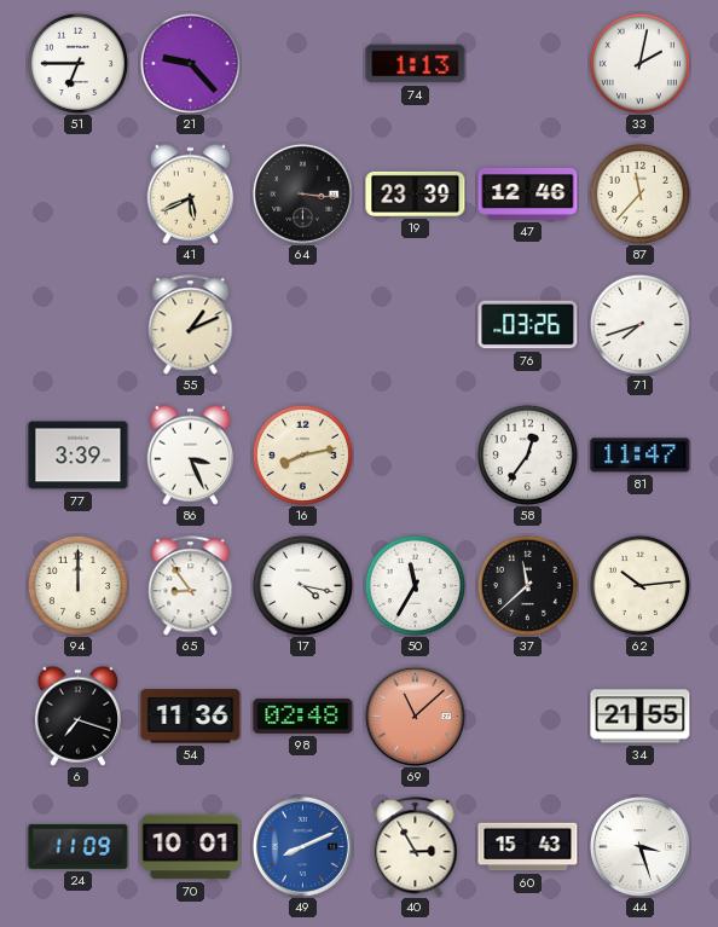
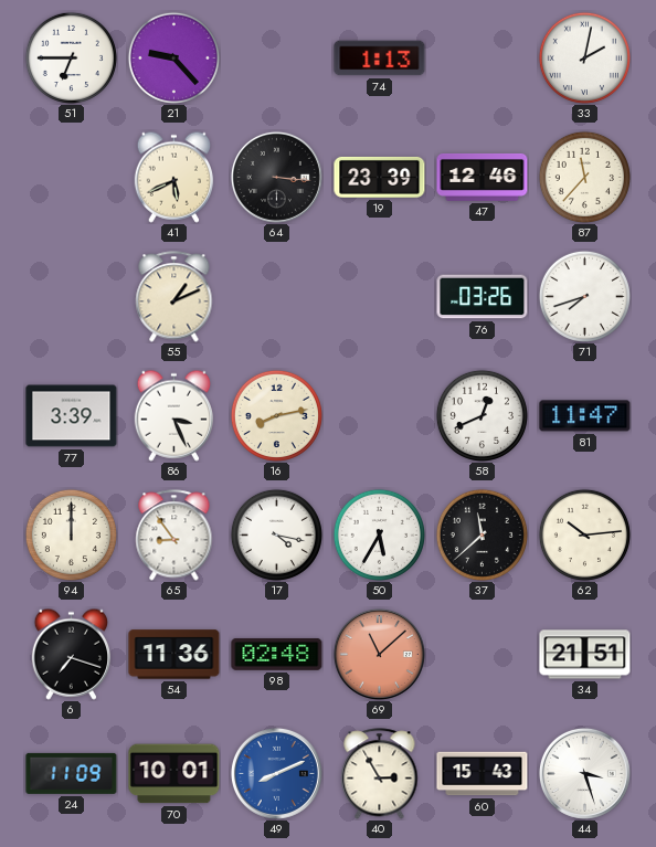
58: 12:36 -> 12:41
50: 11:35 -> 5:35
34: 21:55 -> 21:51
